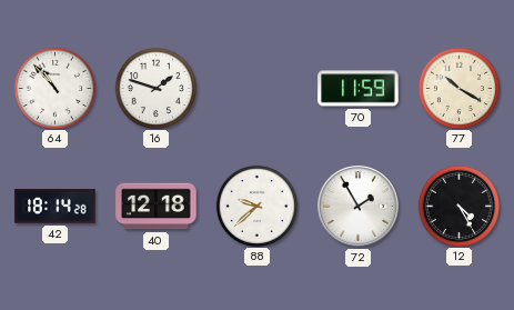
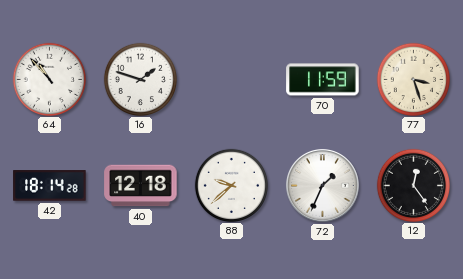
77: 10:20 -> 3:27
72: 1:55 -> 1:34
12: 4:25 -> 12:24
